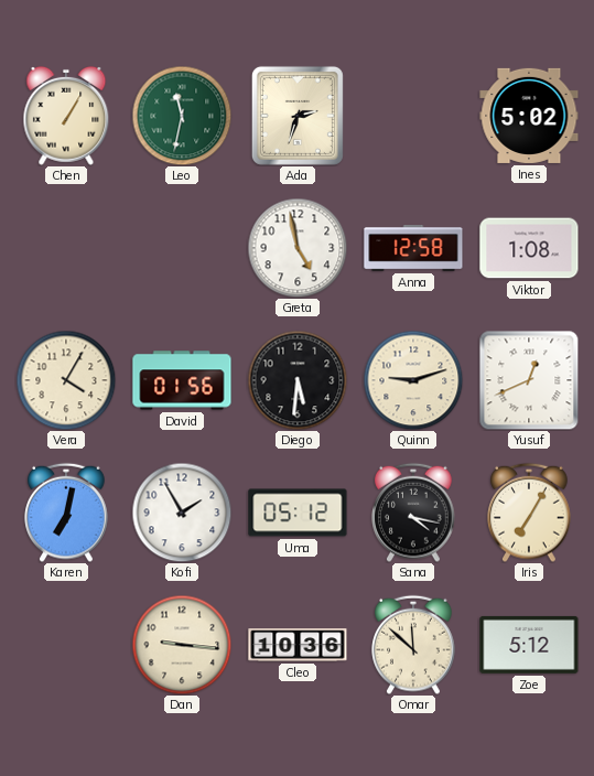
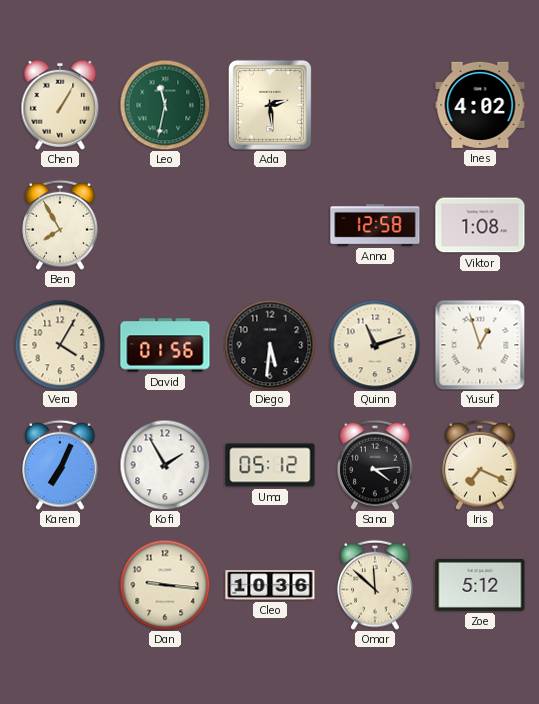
Ada: 2:33 -> 2:29
Ines: 5:02 -> 4:02
Ben: none -> 7:55
Greta: 4:58 -> none
Quinn: 9:12 -> 11:12
Yusuf: 12:41 -> 12:57
Karen: 7:02 -> 7:04
Sana: 4:17 -> 4:14
Iris: 7:05 -> 7:19
